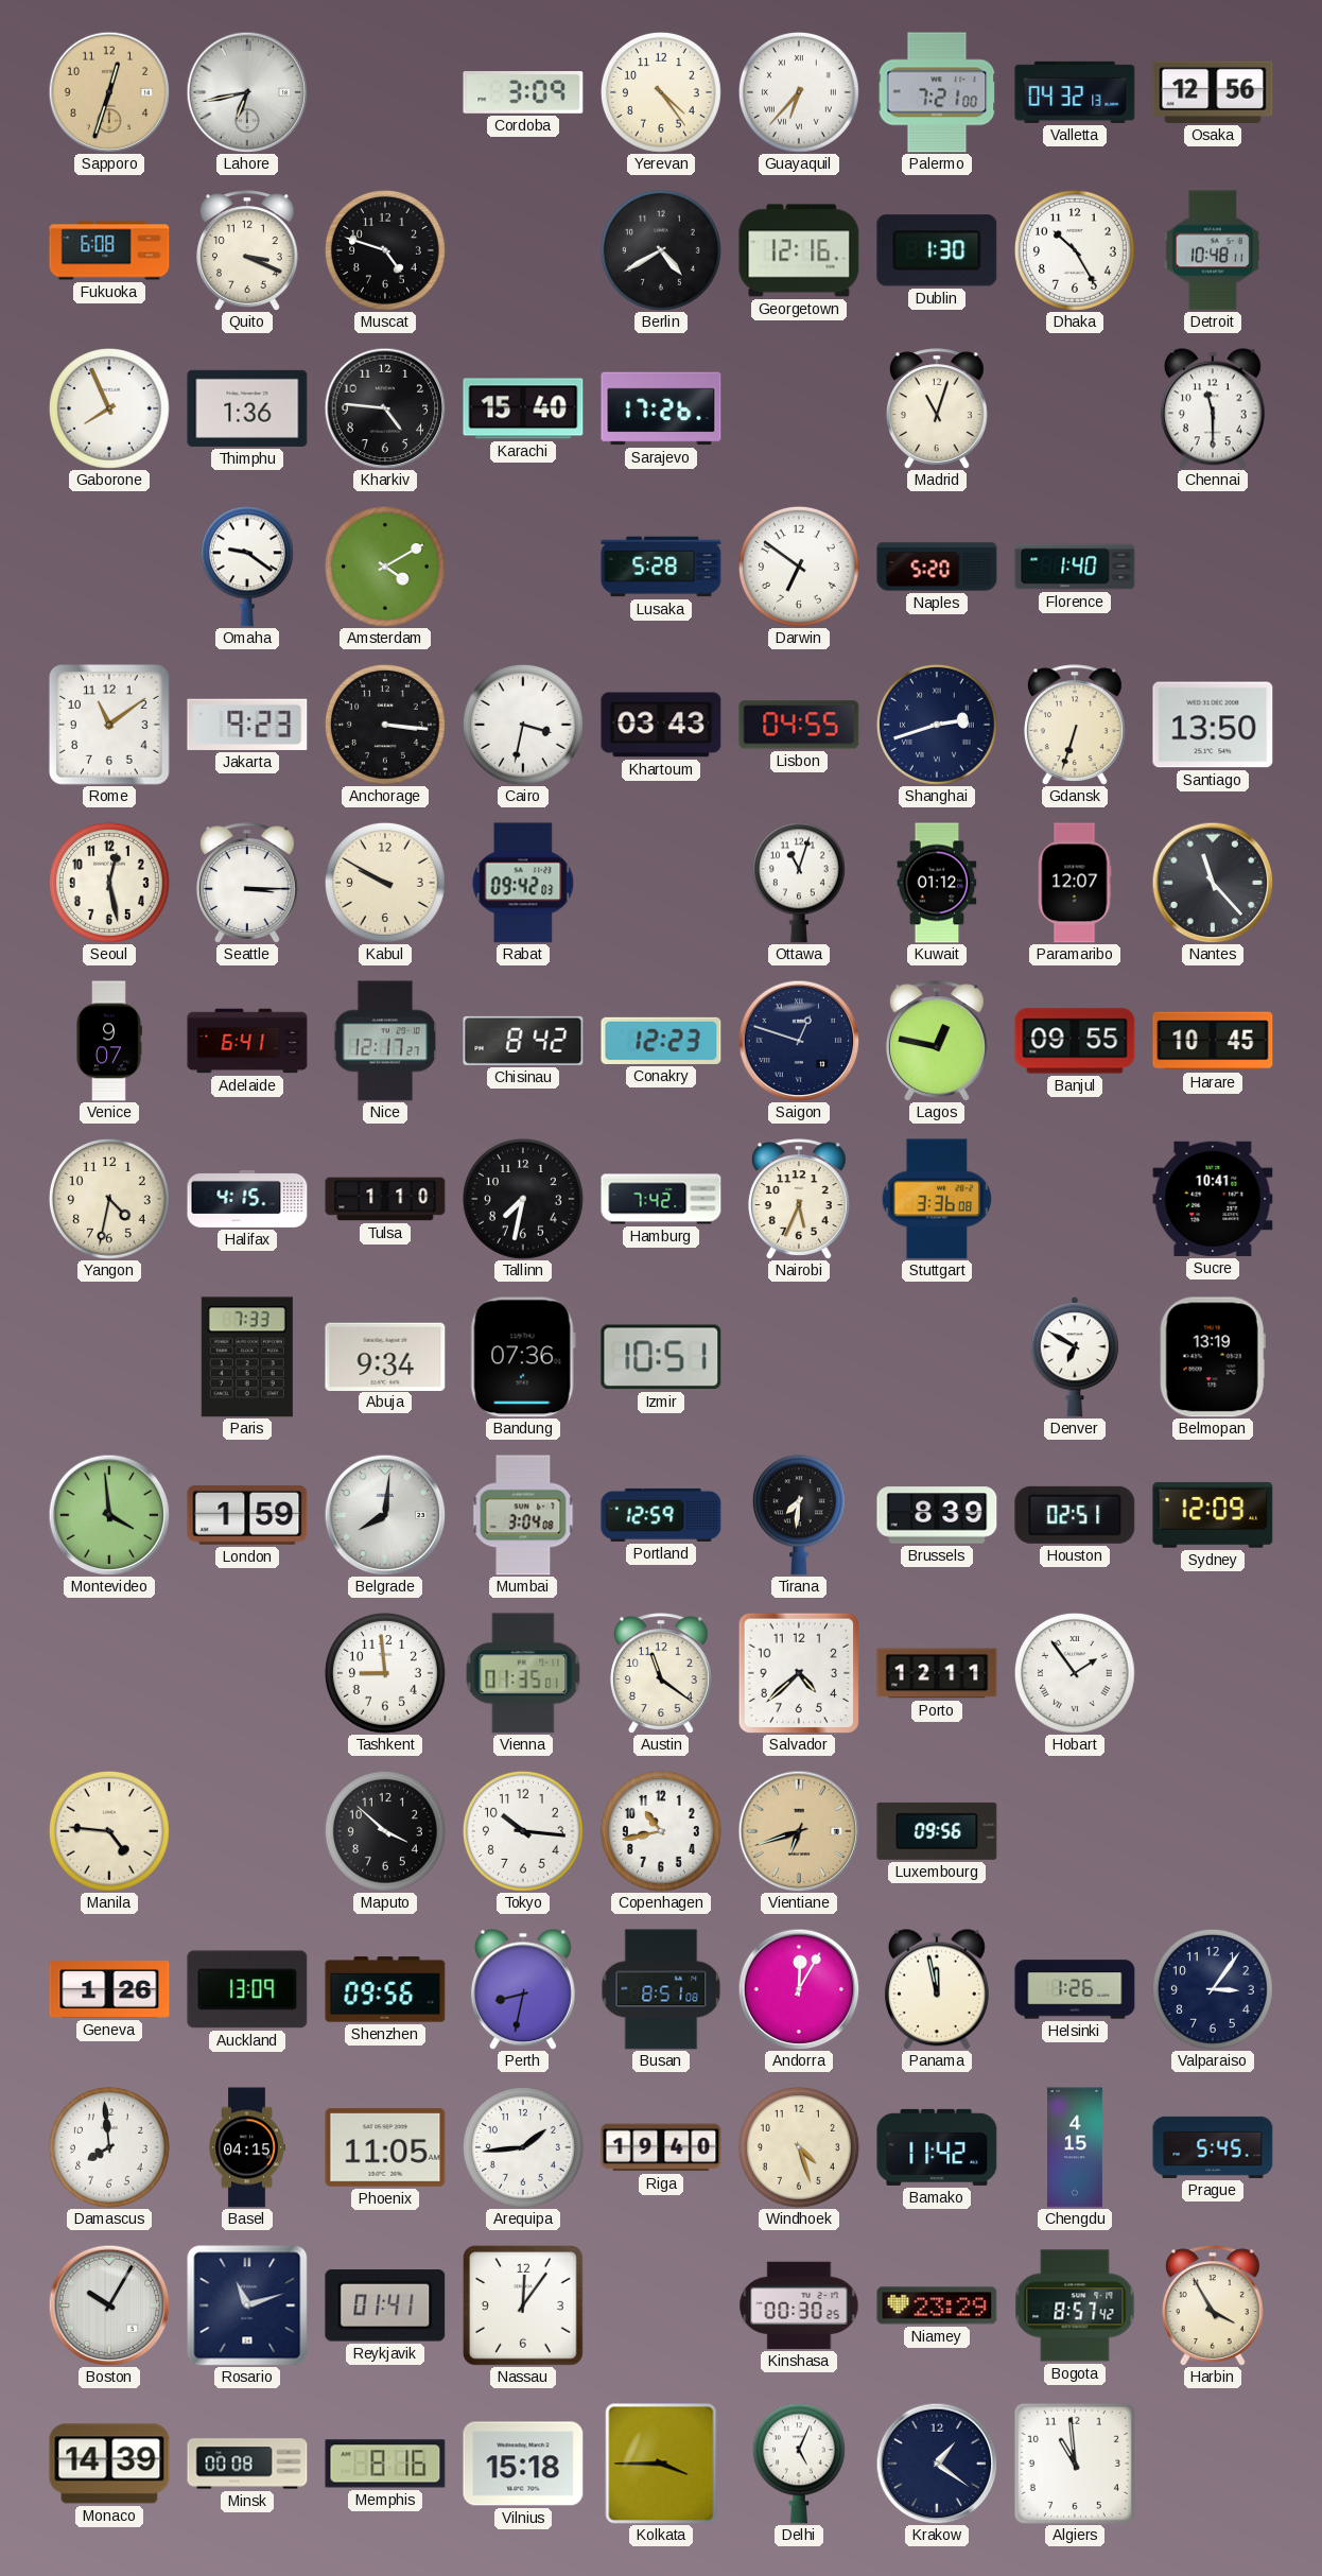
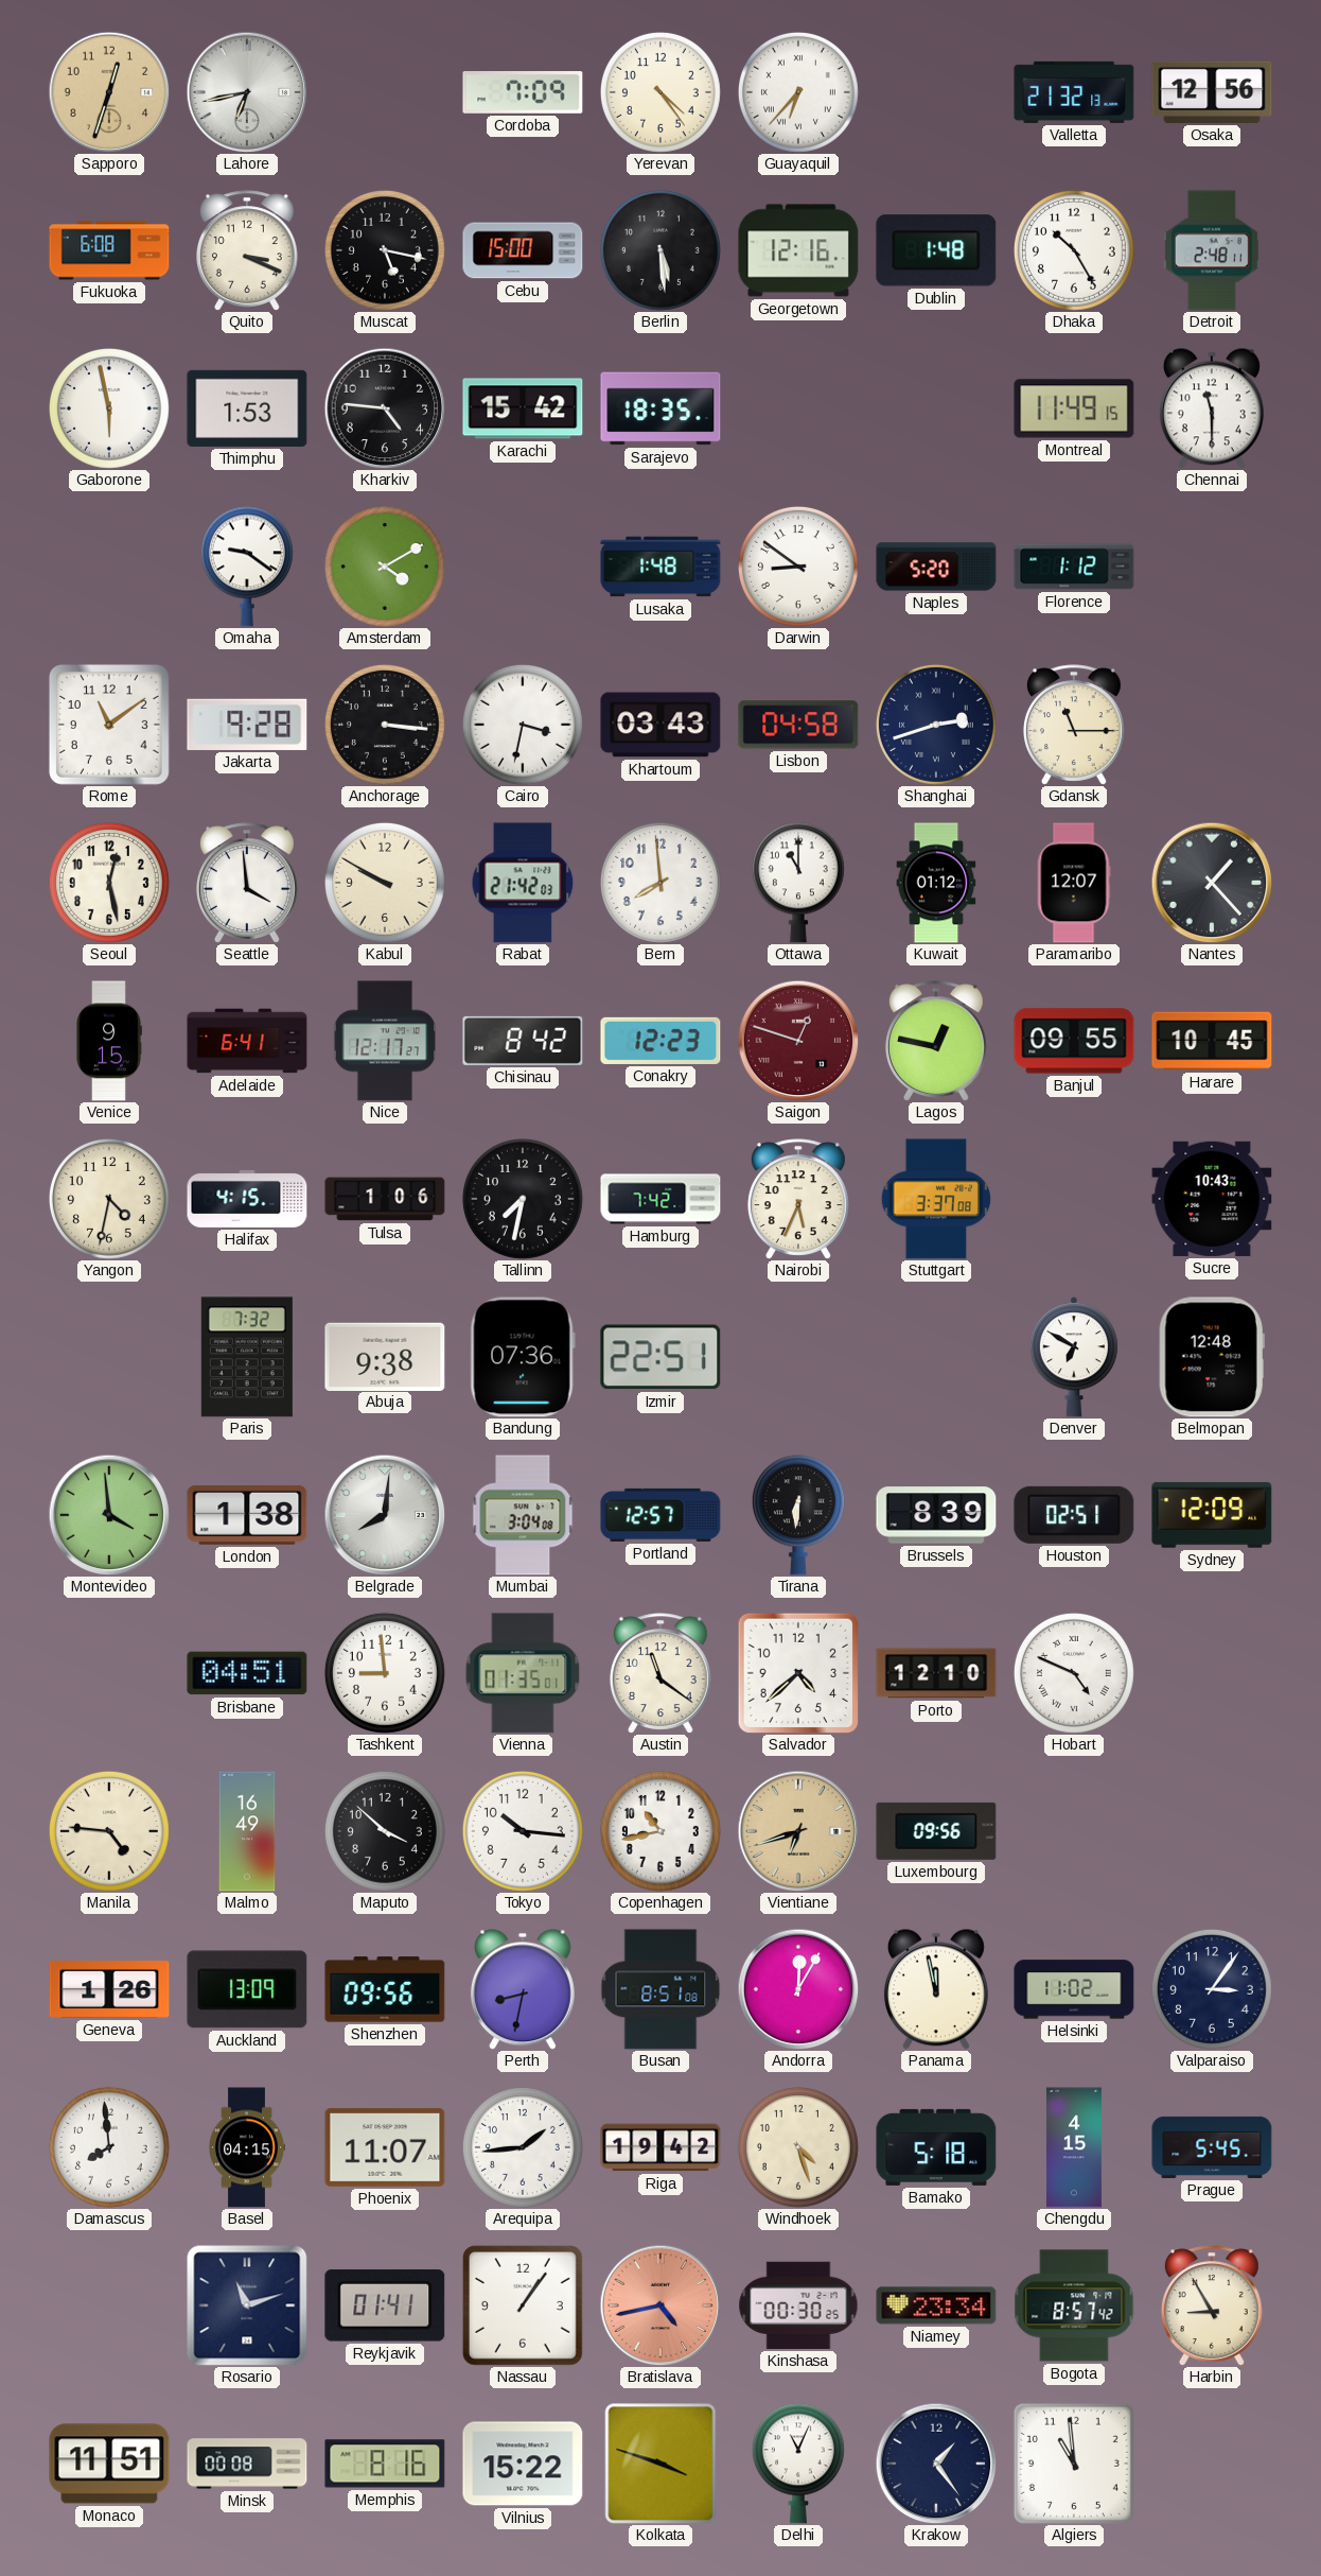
Cordoba: 3:09 -> 7:09
Palermo: 7:21 -> none
Valletta: 04:32 -> 21:32
Muscat: 4:48 -> 5:17
Cebu: none -> 15:00
Berlin: 4:40 -> 5:29
Dublin: 1:30 -> 1:48
Detroit: 10:48 -> 2:48
Gaborone: 7:56 -> 5:58
Thimphu: 1:36 -> 1:53
Karachi: 15:40 -> 15:42
Sarajevo: 17:26 -> 18:35
Madrid: 11:03 -> none
Montreal: none -> 11:49
Lusaka: 5:28 -> 1:48
Darwin: 6:51 -> 8:51
Florence: 1:40 -> 1:12
Jakarta: 9:23 -> 9:28
Lisbon: 04:55 -> 04:58
Gdansk: 6:33 -> 11:15
Santiago: 13:50 -> none
Seattle: 3:15 -> 3:59
Rabat: 09:42 -> 21:42
Bern: none -> 7:59
Ottawa: 11:03 -> 11:00
Nantes: 11:23 -> 1:23
Venice: 9:07 -> 9:15
Saigon dial: navy -> burgundy
Tulsa: 1:10 -> 1:06
Stuttgart: 3:36 -> 3:37
Sucre: 10:41 -> 10:43
Paris: 7:33 -> 7:32
Abuja: 9:34 -> 9:38
Izmir: 10:51 -> 22:51
Belmopan: 13:19 -> 12:48
London: 1:59 -> 1:38
Portland: 12:59 -> 12:57
Tirana: 7:31 -> 6:31
Brisbane: none -> 04:51
Porto: 12:11 -> 12:10
Hobart: 1:54 -> 4:49
Malmo: none -> 16:49
Helsinki: 1:26 -> 11:02
Phoenix: 11:05 -> 11:07
Riga: 19:40 -> 19:42
Bamako: 11:42 -> 5:18
Boston: 10:05 -> none
Nassau: 12:06 -> 1:06
Bratislava: none -> 4:43
Niamey: 23:29 -> 23:34
Harbin: 3:55 -> 8:55
Monaco: 14:39 -> 11:51
Vilnius: 15:18 -> 15:22
Kolkata: 3:45 -> 3:48
Delhi: 5:04 -> 11:04
Krakow: 1:21 -> 1:24
